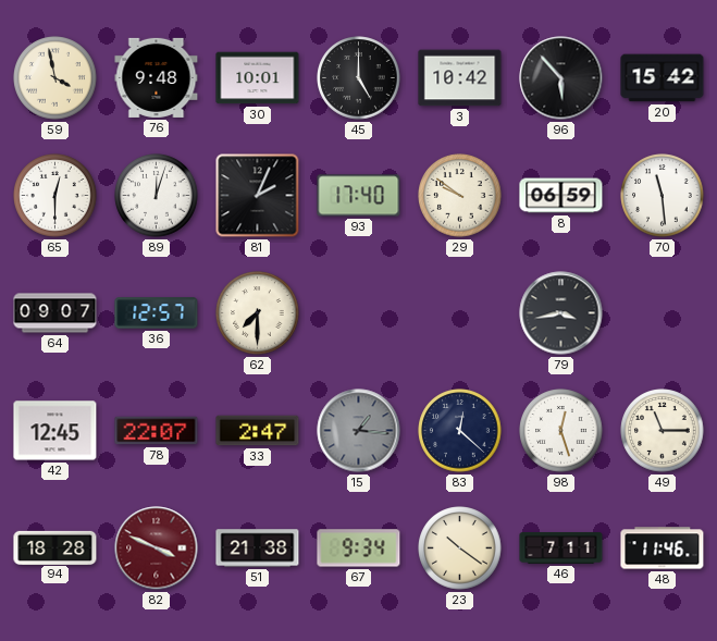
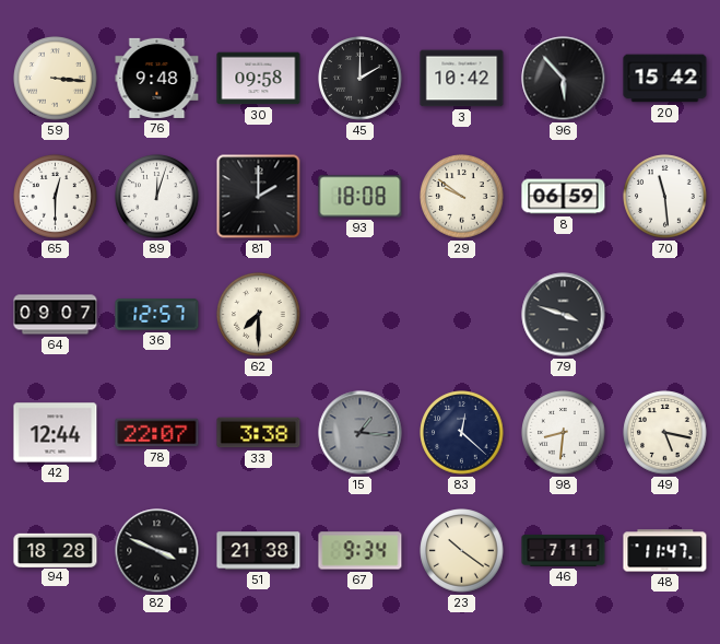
59: 3:58 -> 3:16
30: 10:01 -> 09:58
45: 5:00 -> 2:00
81: 2:04 -> 2:00
93: 17:40 -> 18:08
79: 3:43 -> 3:48
42: 12:45 -> 12:44
33: 2:47 -> 3:38
98: 12:27 -> 8:31
49: 11:15 -> 5:17
82 dial: burgundy -> black
48: 11:46 -> 11:47
